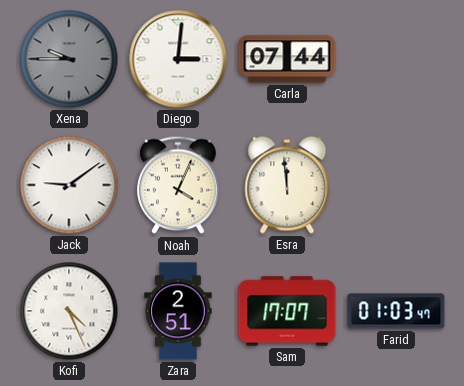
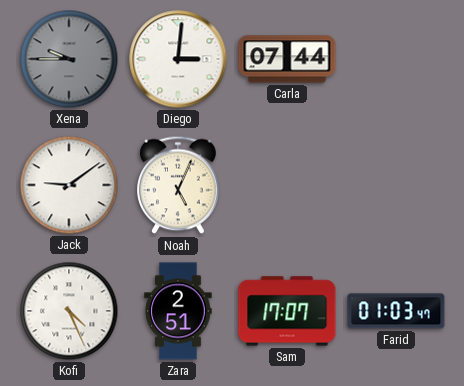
Noah: 4:04 -> 5:04
Esra: 11:59 -> none
